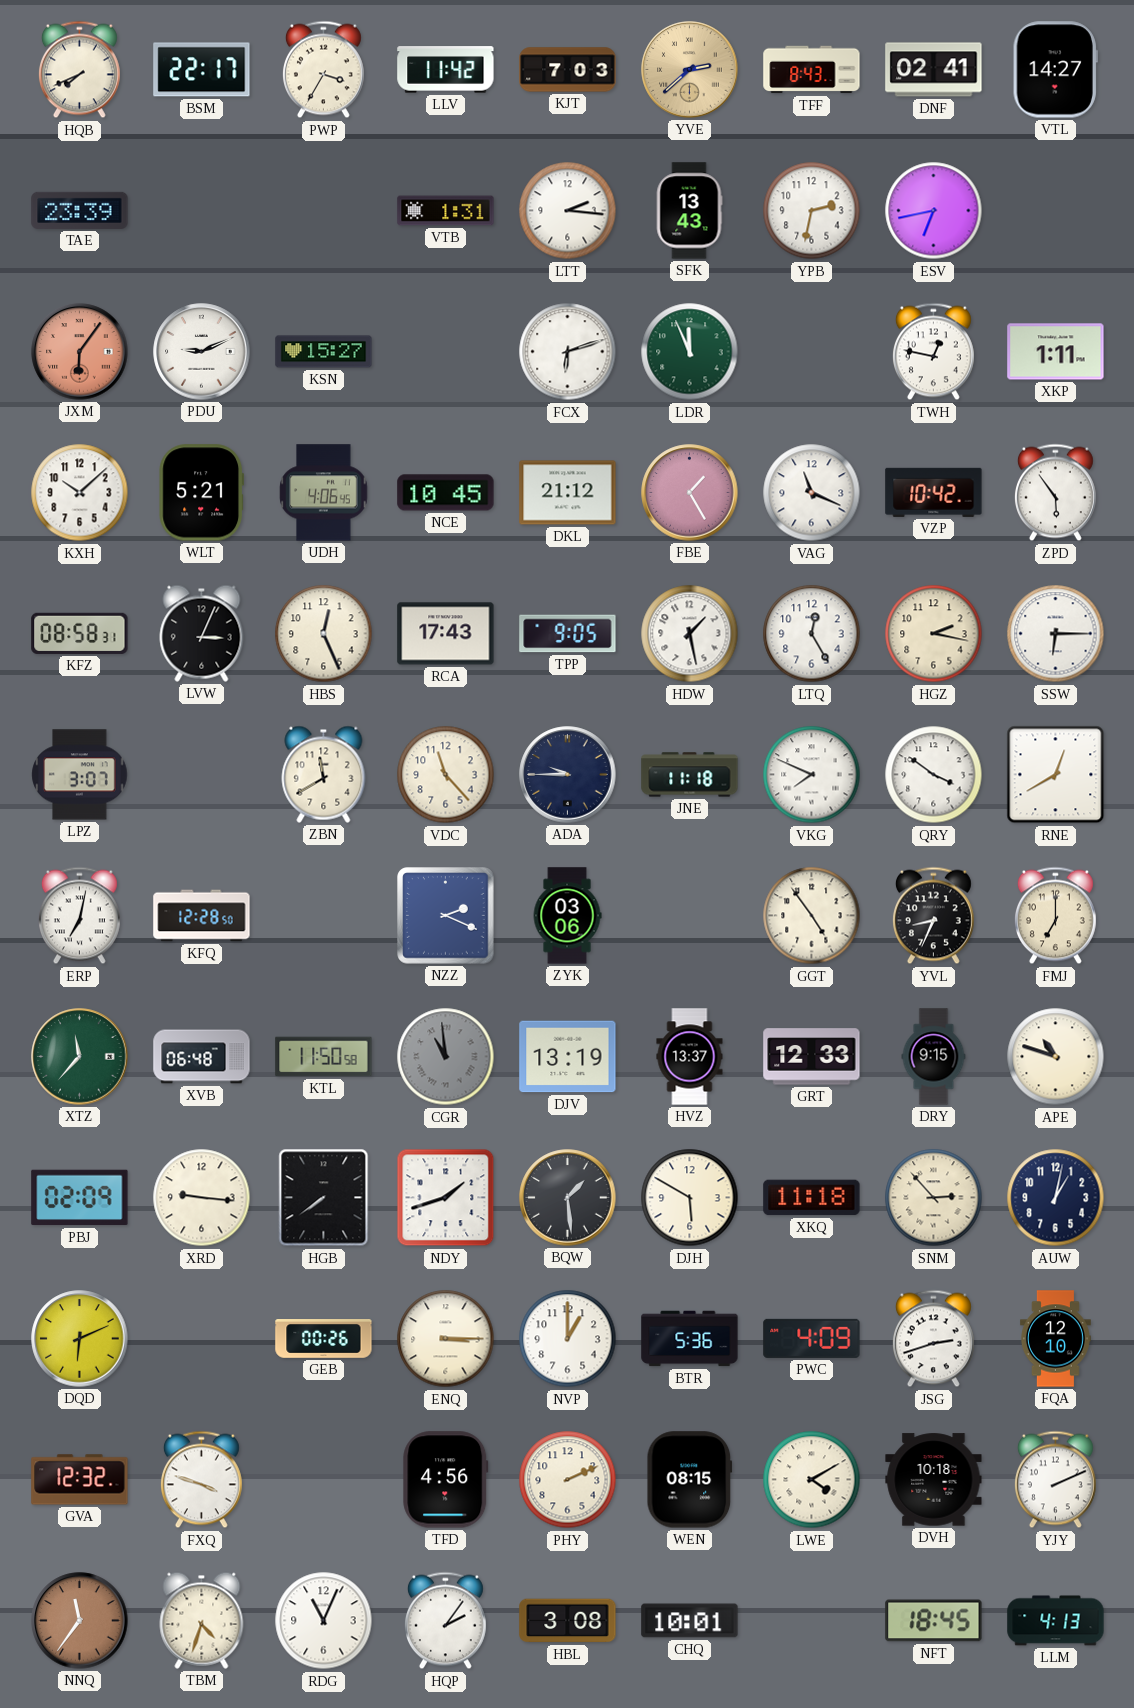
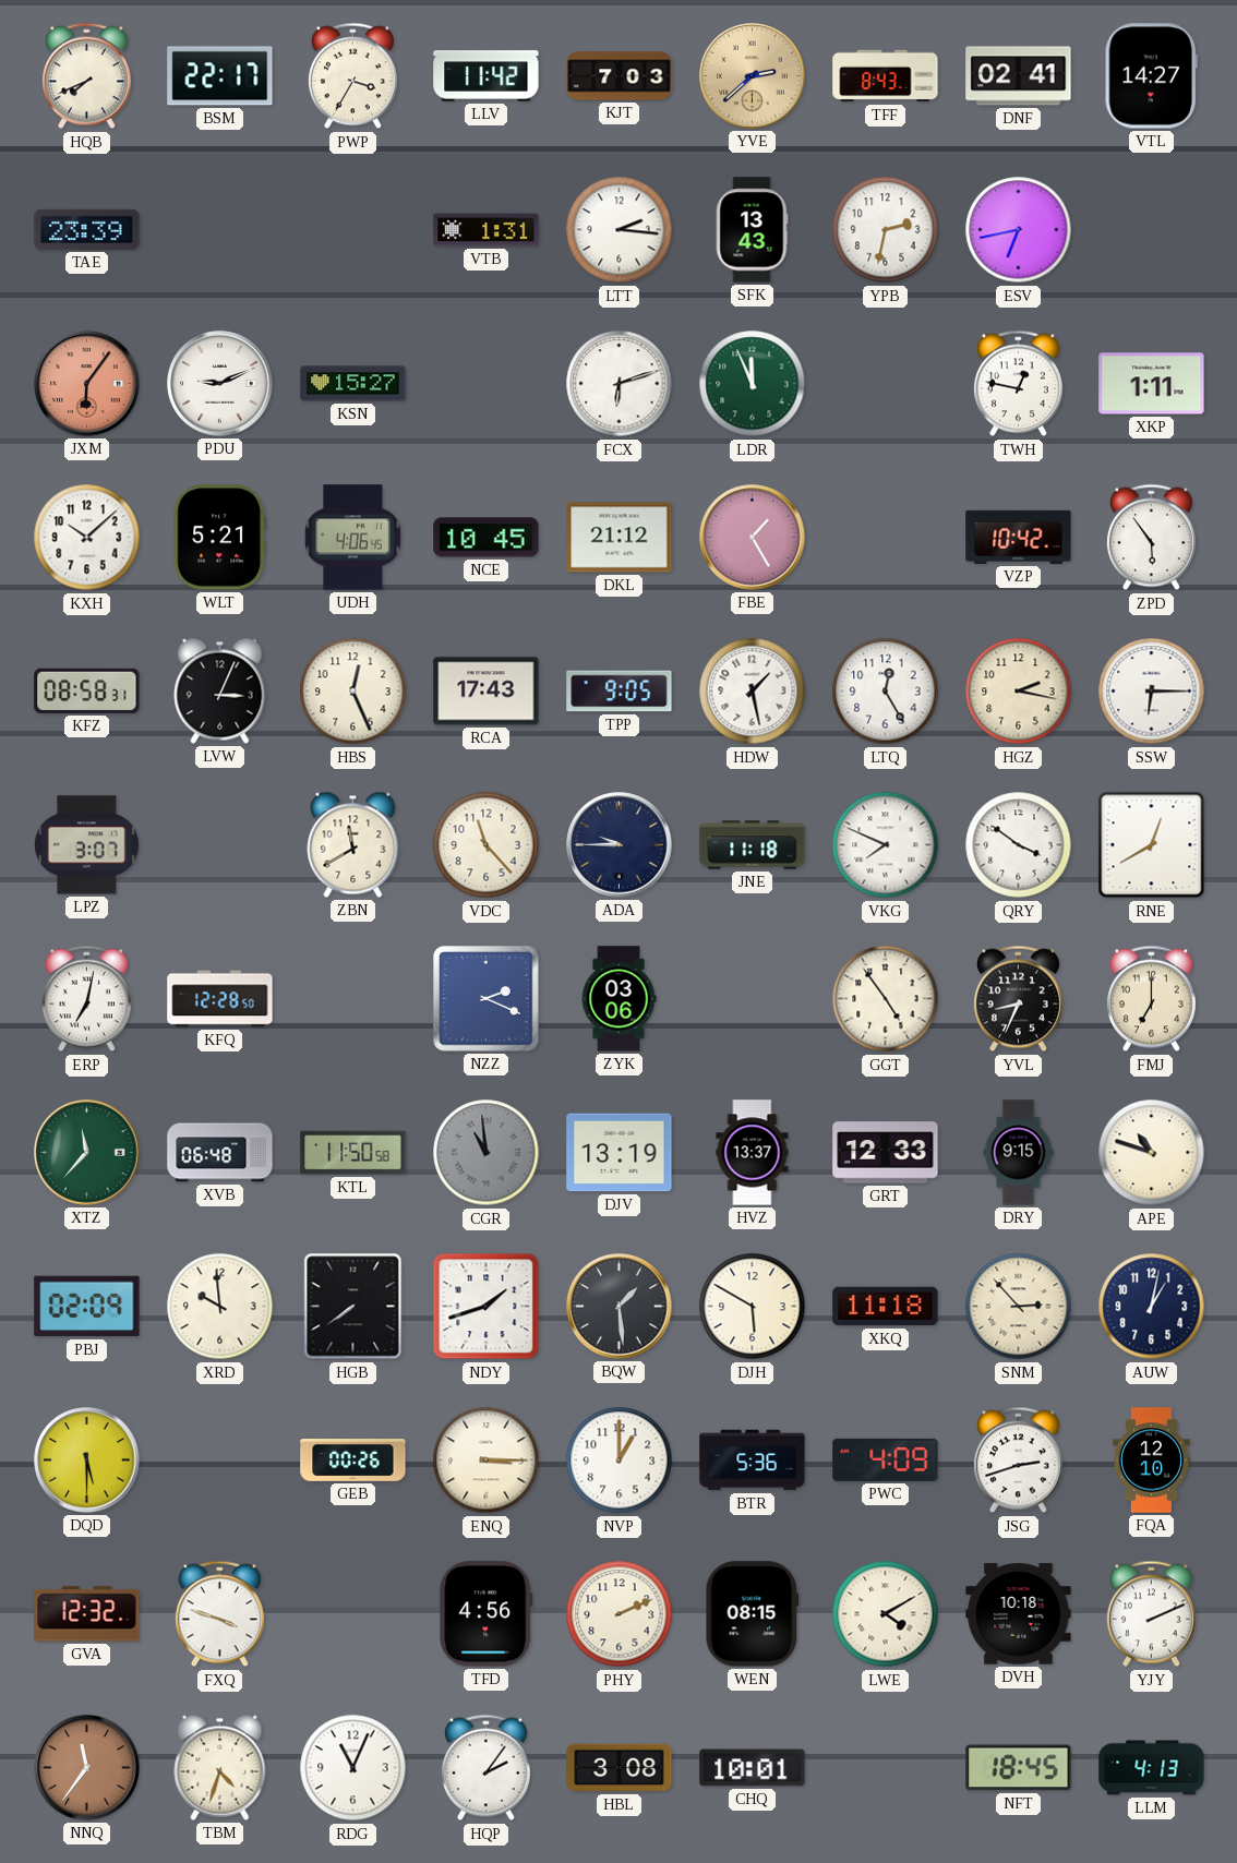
VAG: 11:19 -> none
XRD: 9:16 -> 9:59
DQD: 6:11 -> 5:30
